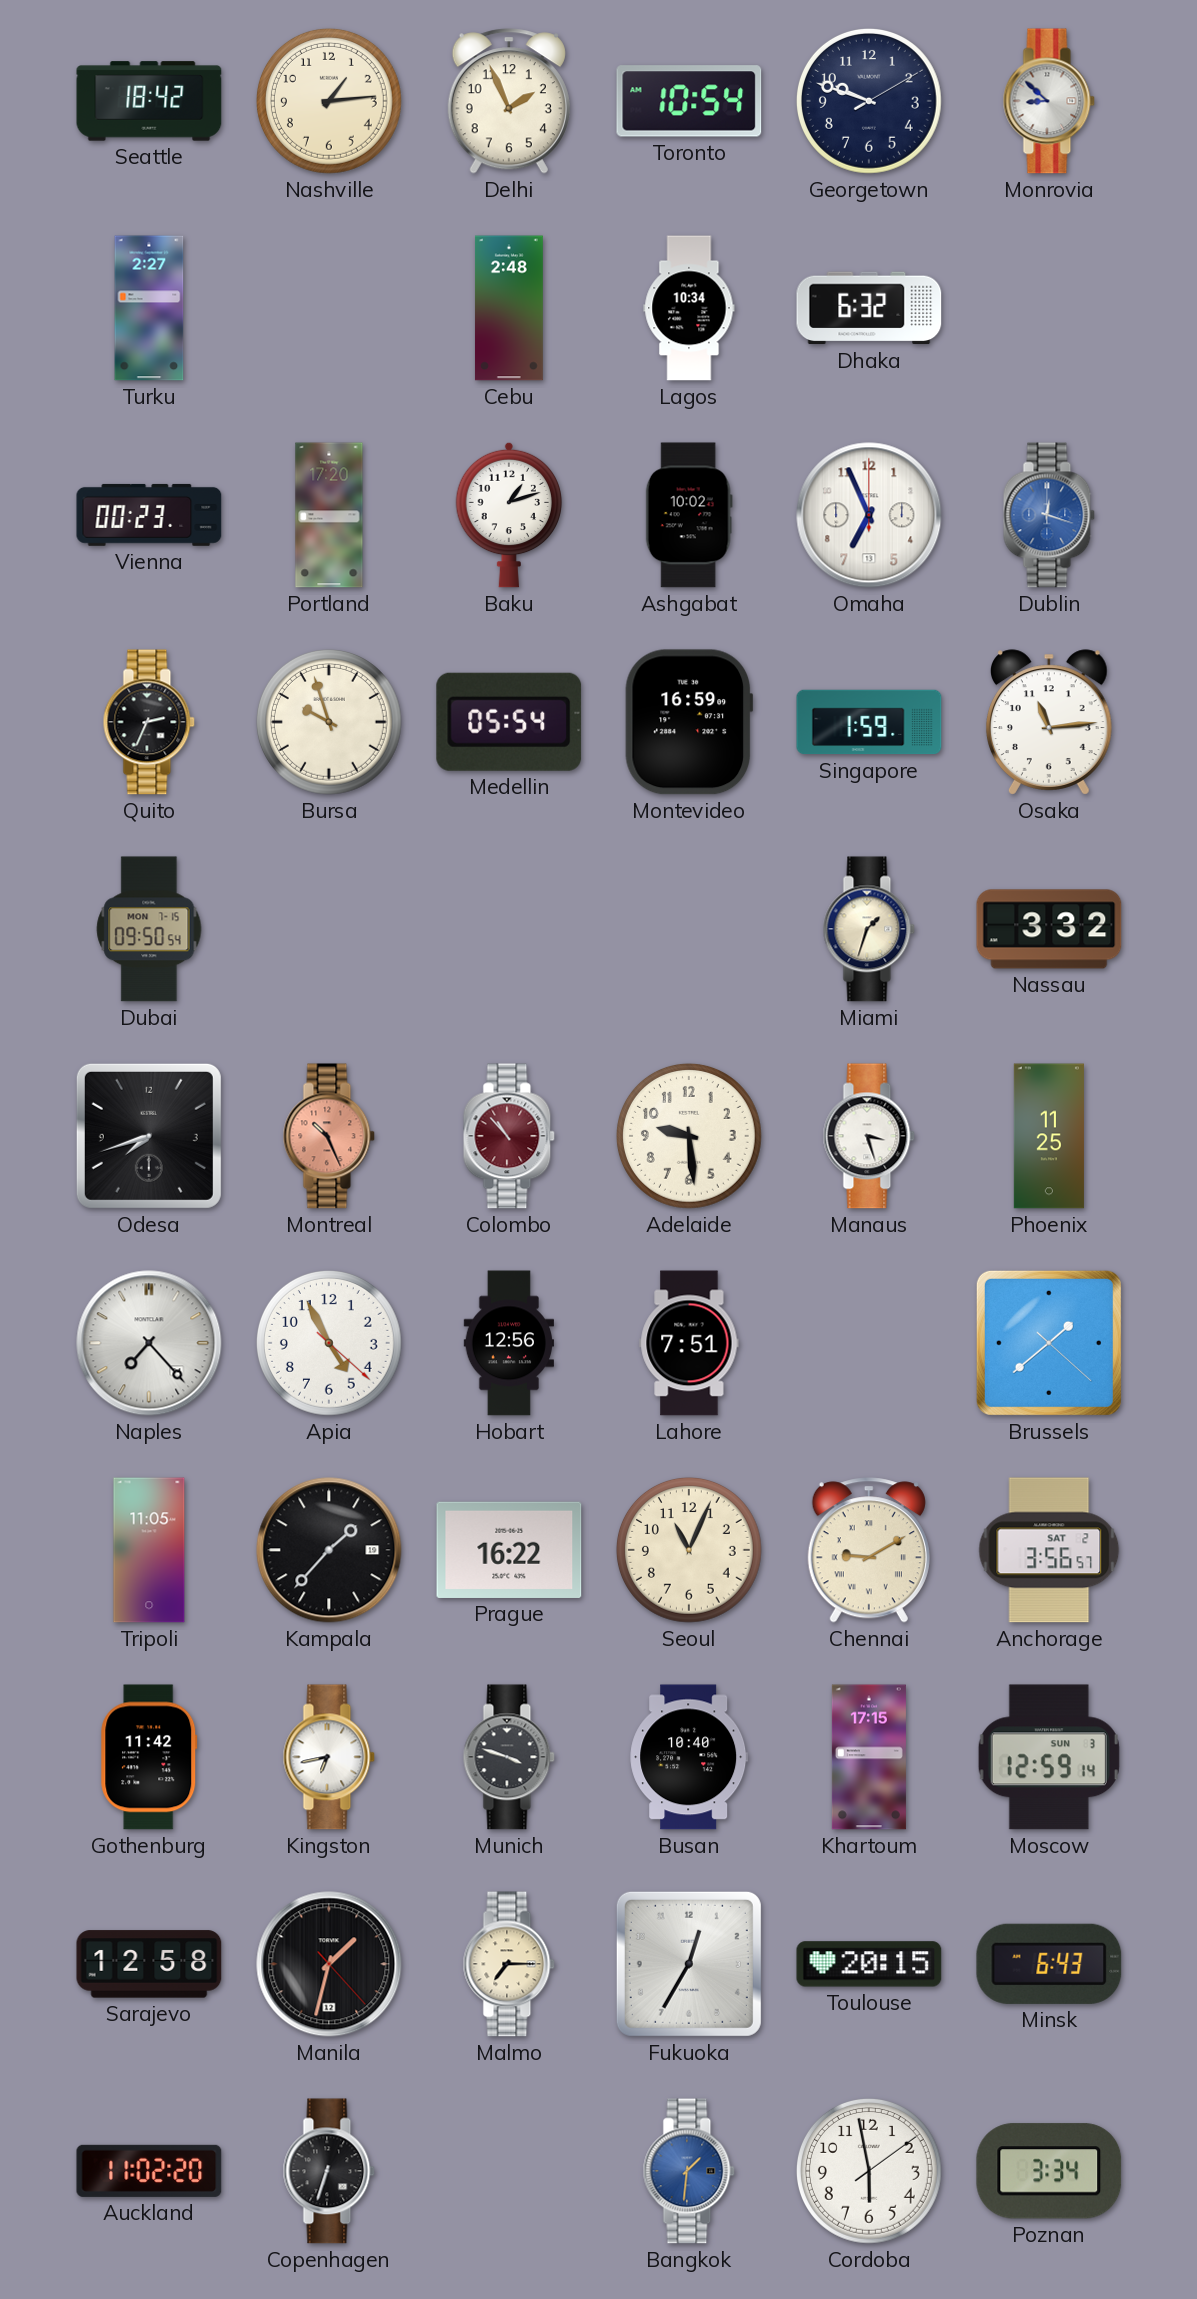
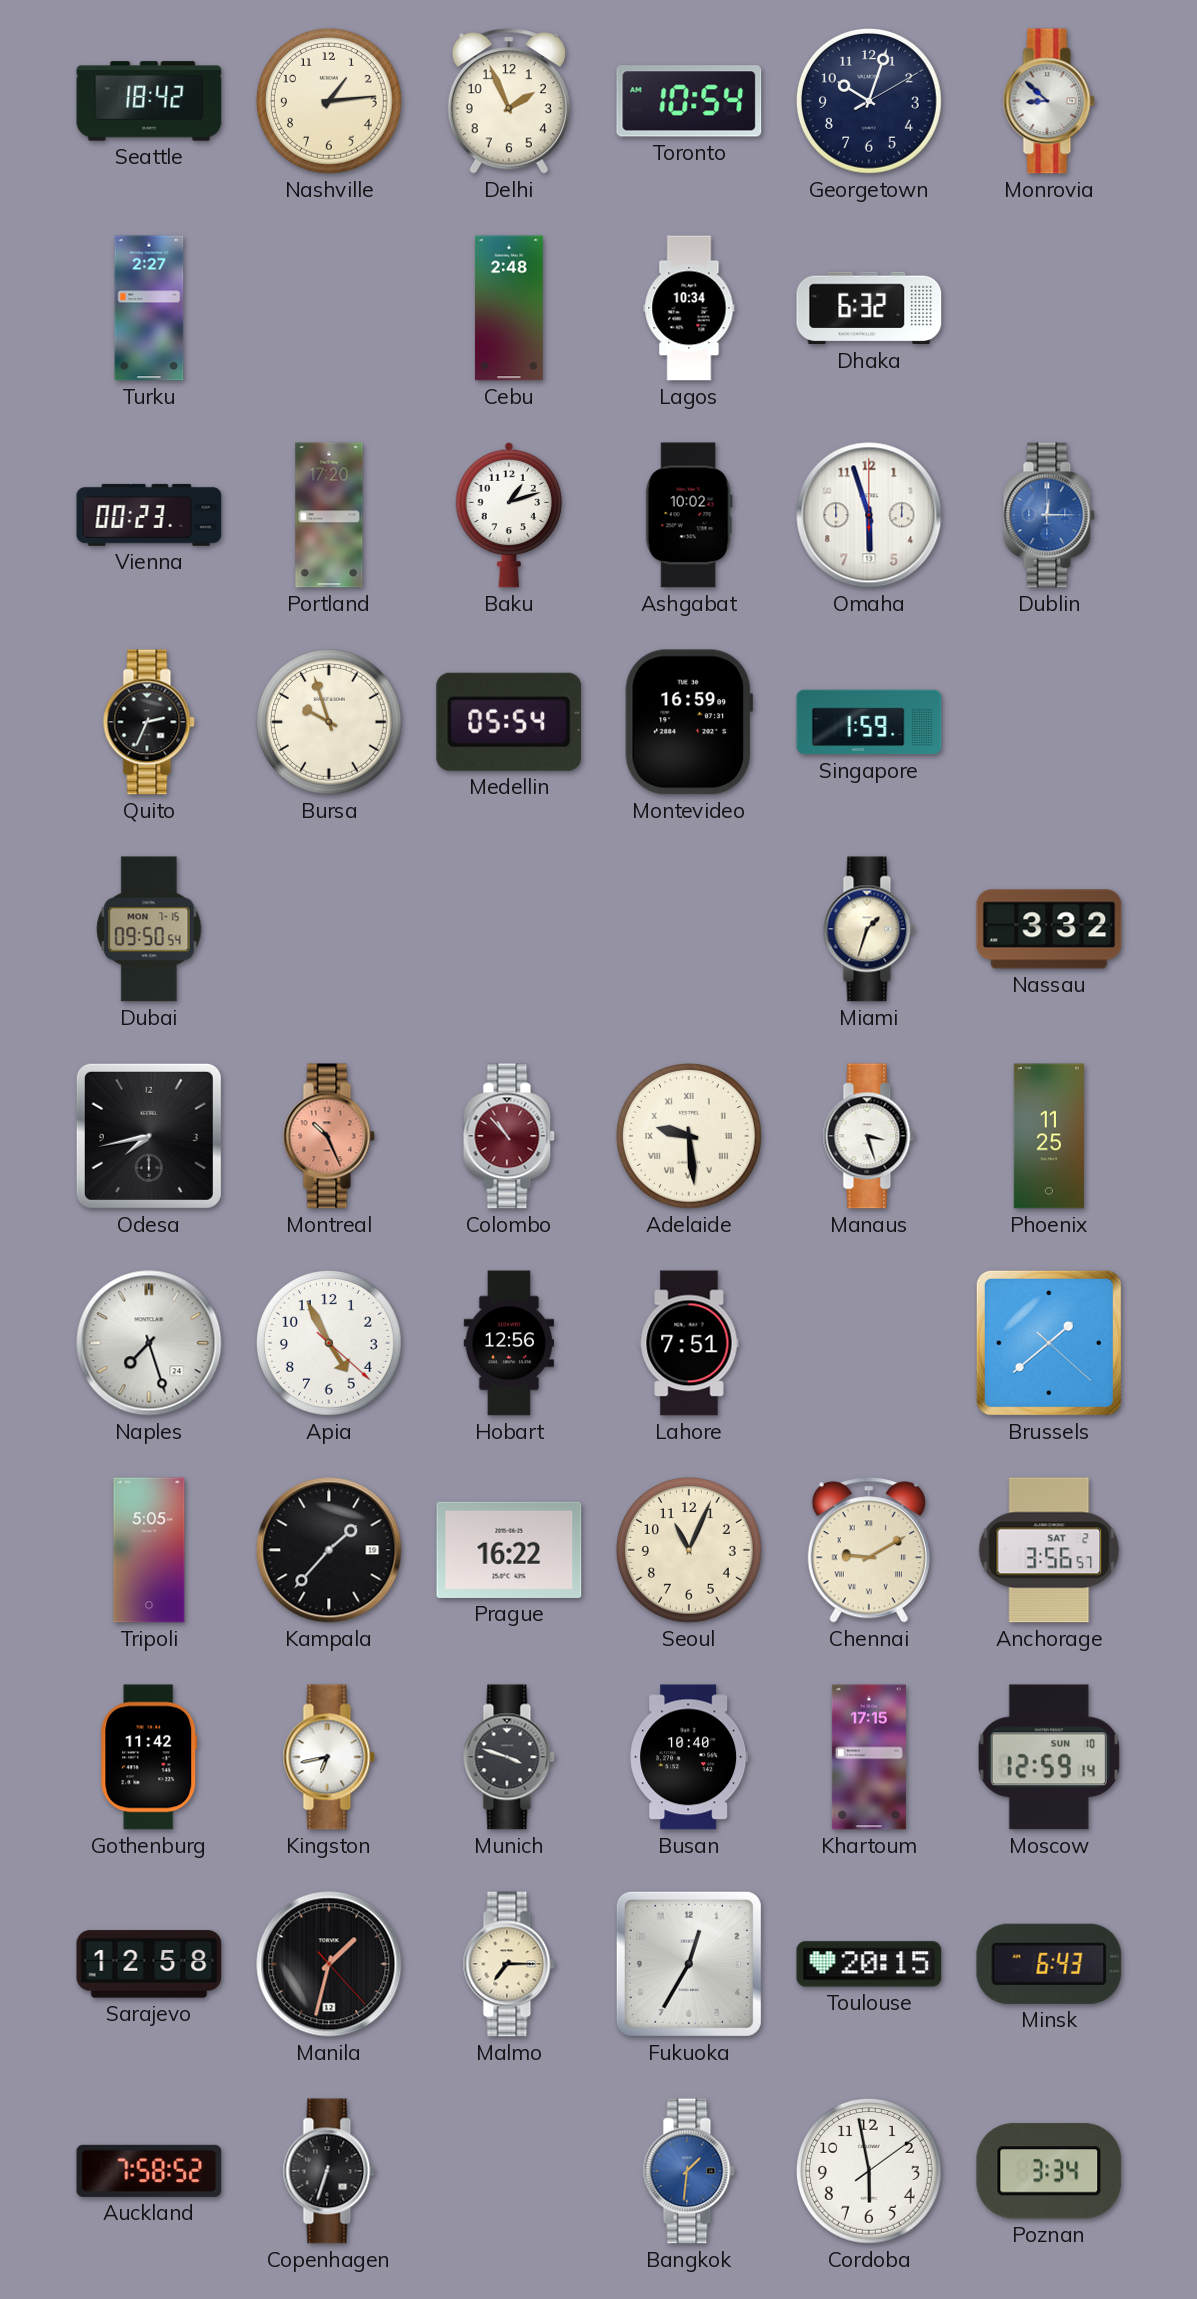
Georgetown: 9:48 -> 10:03
Omaha: 6:56 -> 5:57
Dublin: 12:18 -> 12:15
Osaka: 11:14 -> none
Odesa: 7:42 -> 7:43
Adelaide numerals: Arabic -> Roman
Naples: 7:23 -> 7:27
Tripoli: 11:05 -> 5:05
Moscow date: SUN 3 -> SUN 10
Auckland: 11:02 -> 7:58
